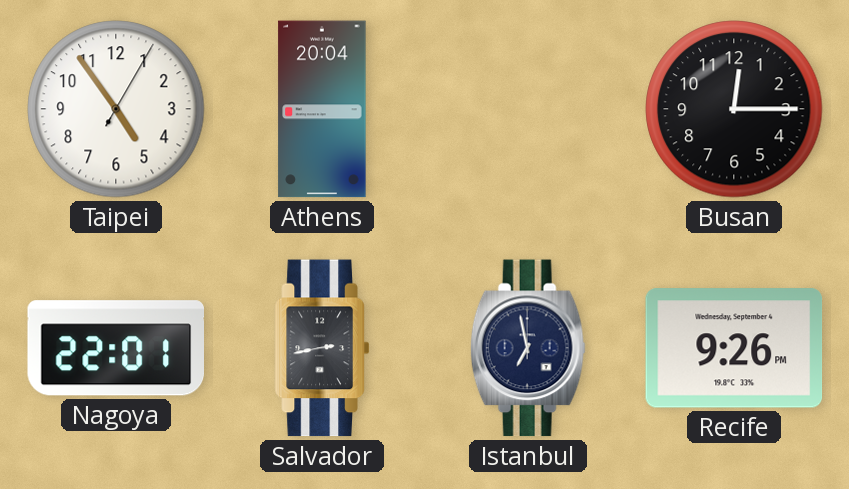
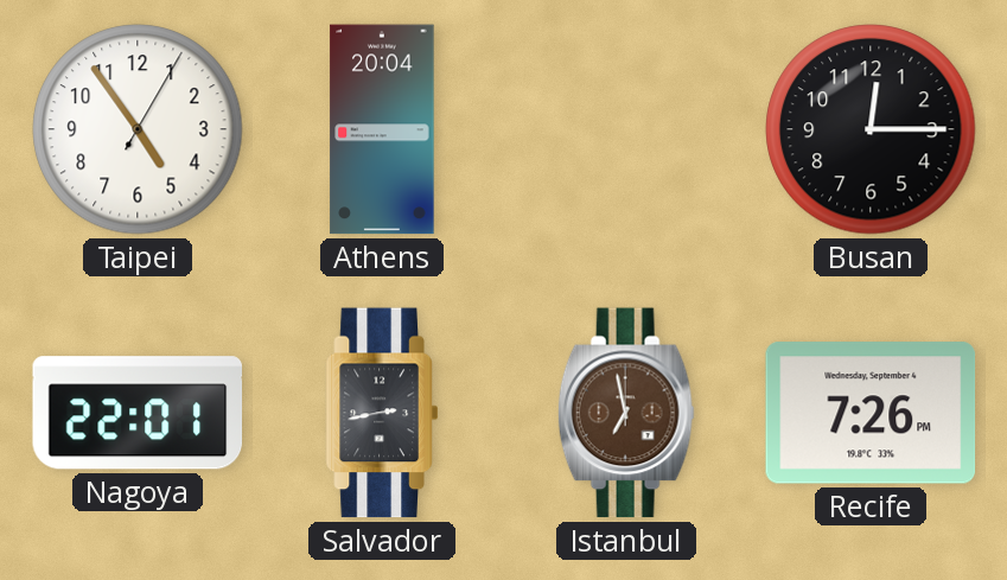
Istanbul dial: navy -> brown
Recife: 9:26 -> 7:26
